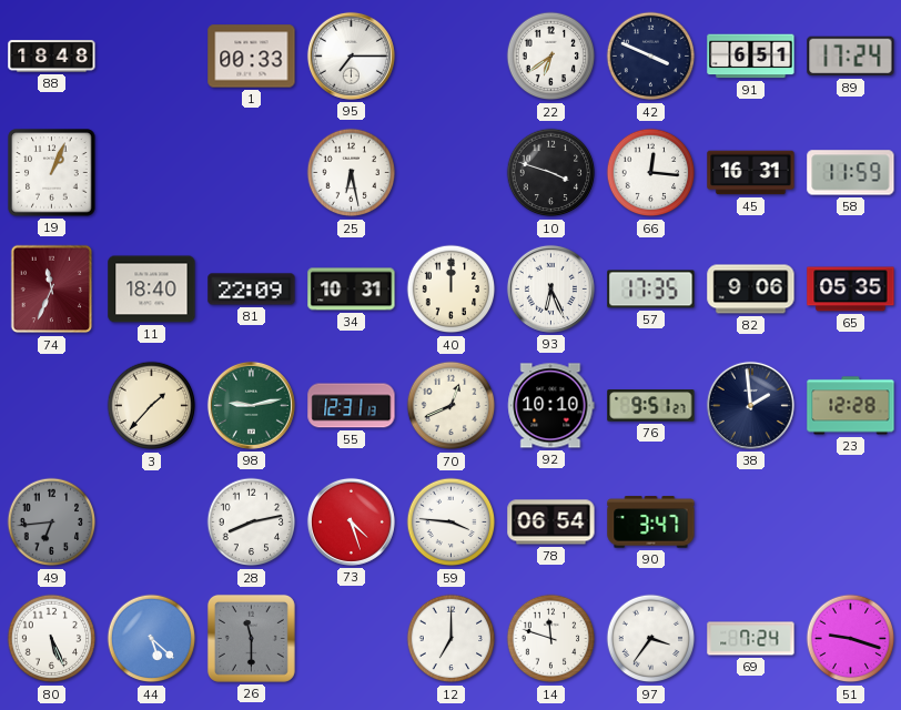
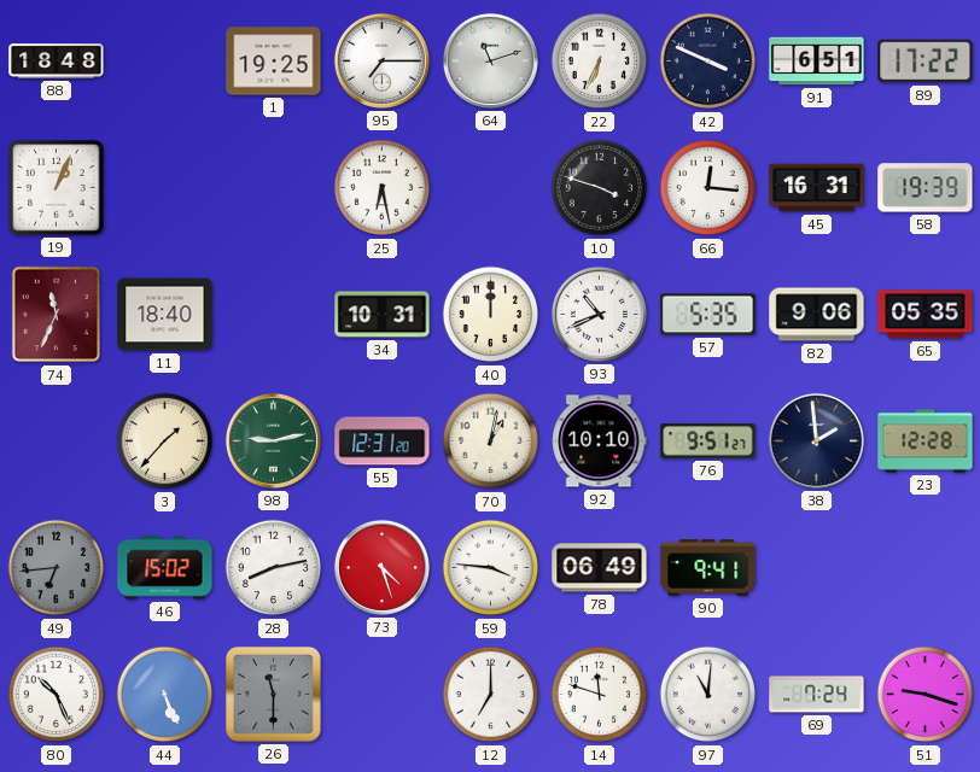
1: 00:33 -> 19:25
64: none -> 11:12
22: 6:39 -> 6:34
89: 17:24 -> 17:22
58: 11:59 -> 19:39
81: 22:09 -> none
93: 6:26 -> 10:41
57: 17:35 -> 5:35
55: 12:31:13 -> 12:31:20
70: 12:41 -> 1:02
46: none -> 15:02
78: 06:54 -> 06:49
90: 3:47 -> 9:41
80: 5:26 -> 10:26
44: 5:22 -> 5:26
97: 3:36 -> 11:01
